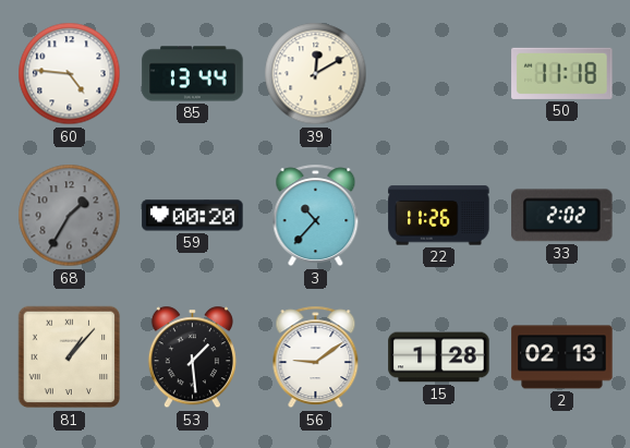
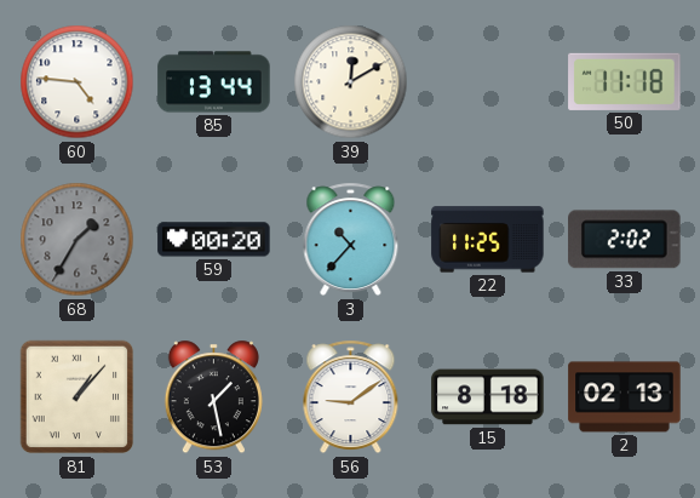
22: 11:26 -> 11:25
53: 1:29 -> 1:28
15: 1:28 -> 8:18
